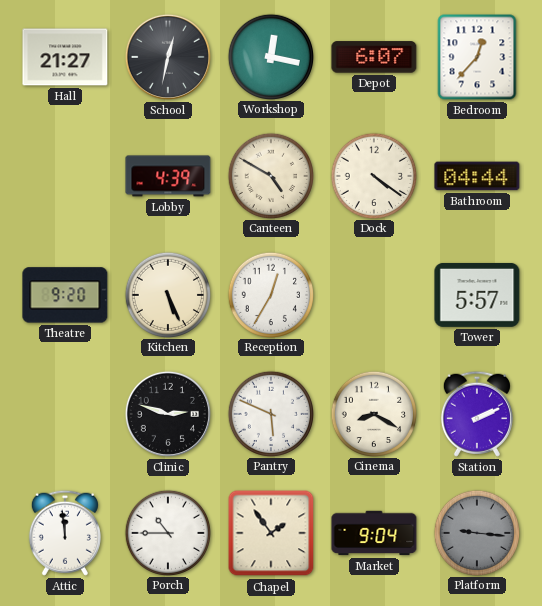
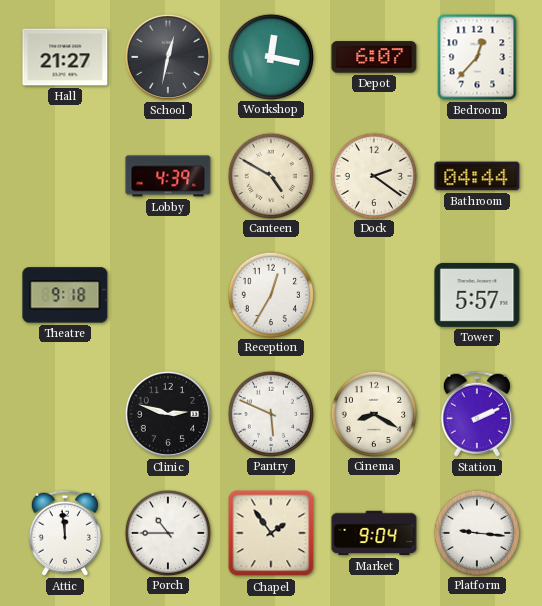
Dock: 4:21 -> 2:21
Theatre: 9:20 -> 9:18
Kitchen: 5:26 -> none
Platform dial: grey -> white
